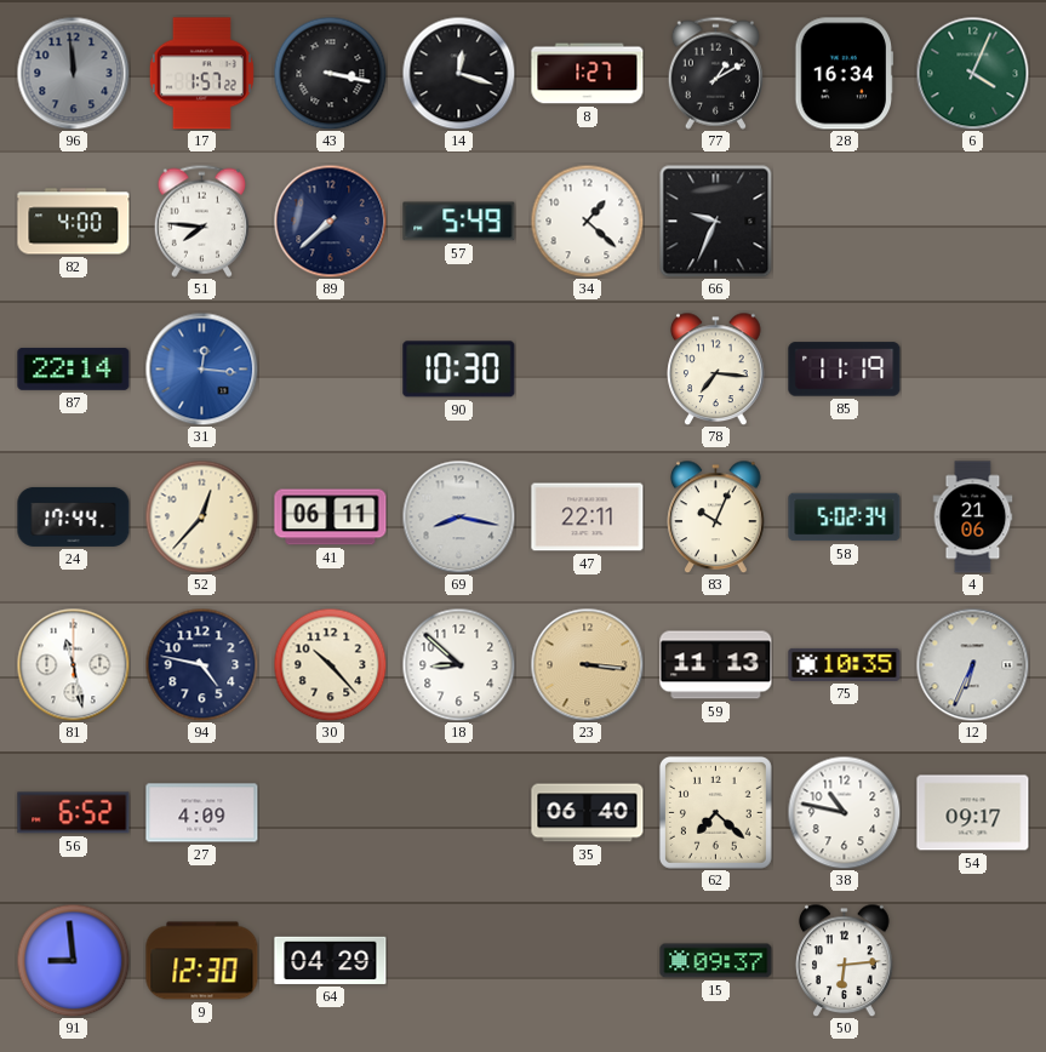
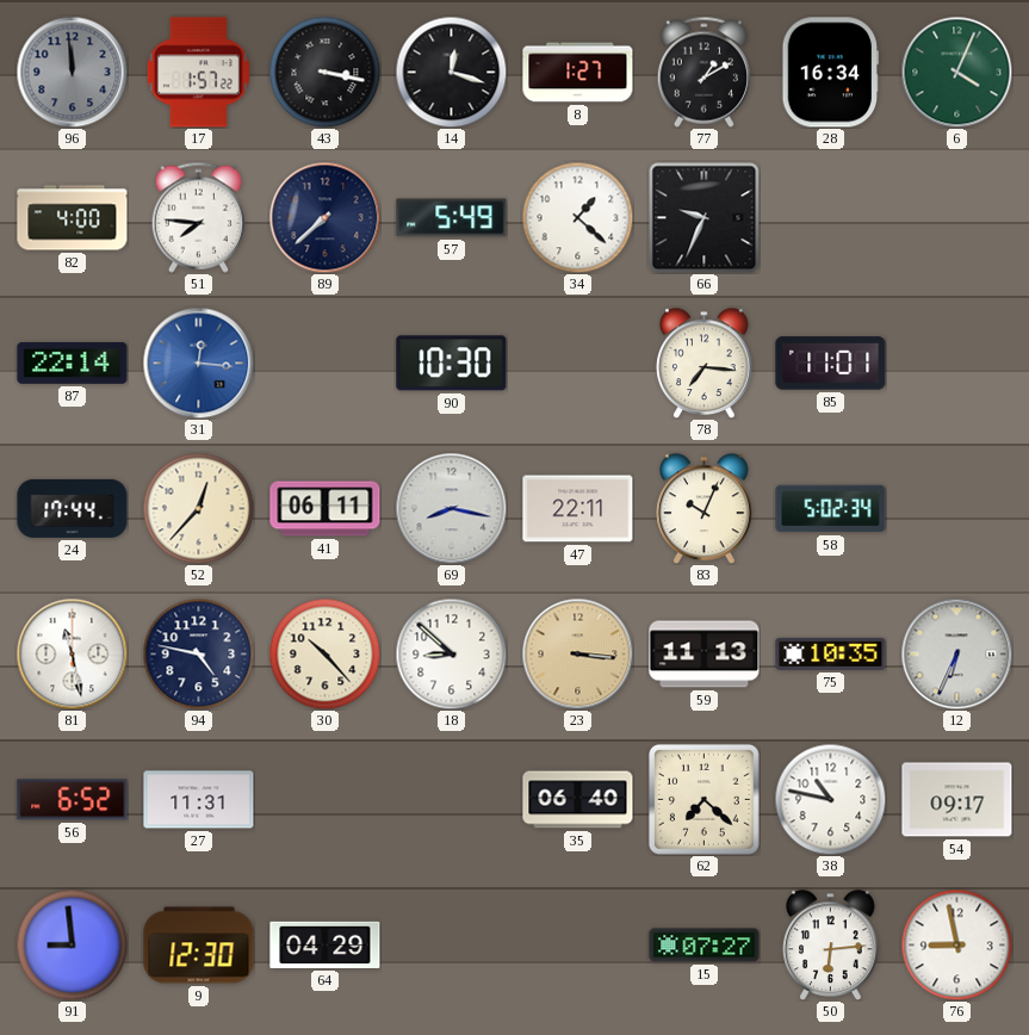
85: 11:19 -> 11:01
4: 21:06 -> none
27: 4:09 -> 11:31
15: 09:37 -> 07:27
76: none -> 8:58
